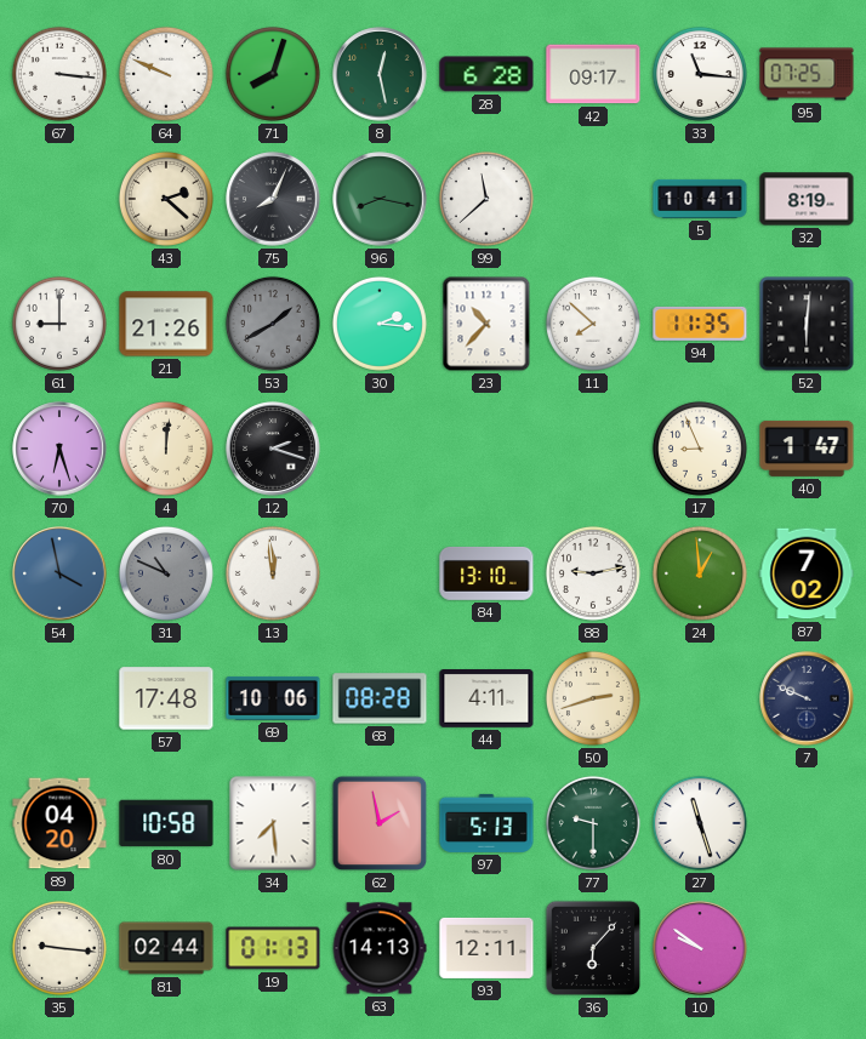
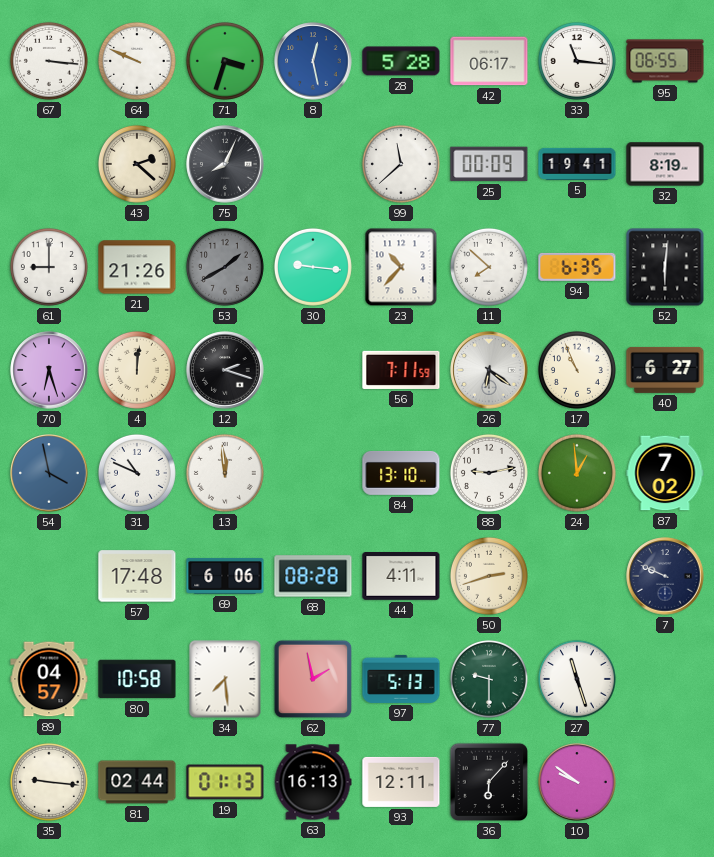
71: 8:03 -> 3:33
8 dial: green -> blue
28: 6:28 -> 5:28
42: 09:17 -> 06:17
95: 07:25 -> 06:55
96: 8:17 -> none
25: none -> 00:09
5: 10:41 -> 19:41
30: 2:16 -> 9:16
94: 11:35 -> 6:35
56: none -> 7:11
26: none -> 6:21
17: 8:56 -> 10:56
40: 1:47 -> 6:27
31 dial: grey -> white
69: 10:06 -> 6:06
89: 04:20 -> 04:57
63: 14:13 -> 16:13
